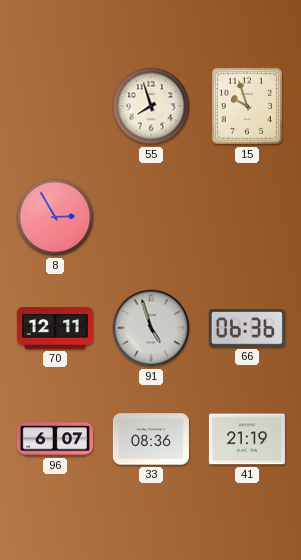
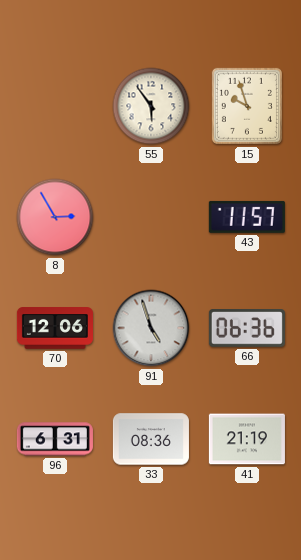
55: 7:57 -> 5:54
43: none -> 11:57
70: 12:11 -> 12:06
96: 6:07 -> 6:31
